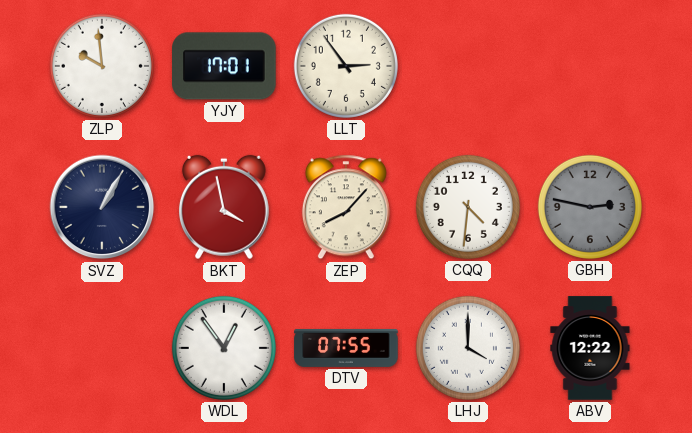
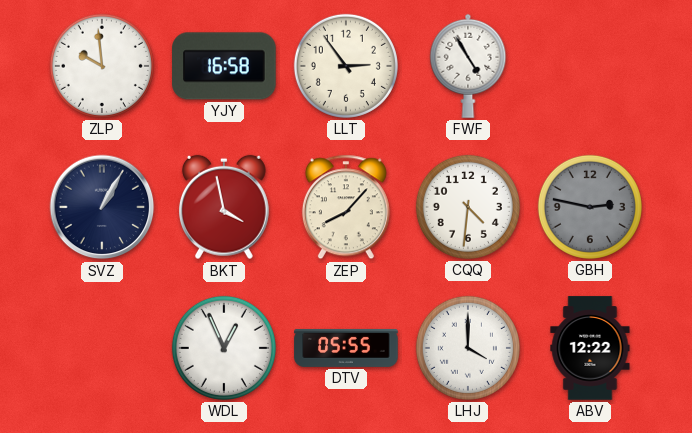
YJY: 17:01 -> 16:58
FWF: none -> 4:55
WDL: 12:54 -> 12:56
DTV: 07:55 -> 05:55
